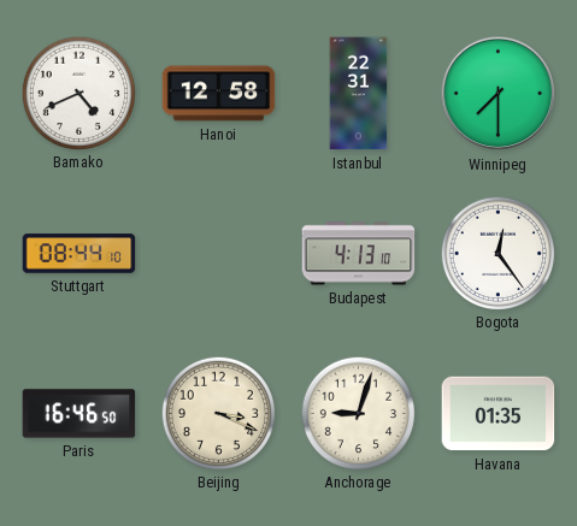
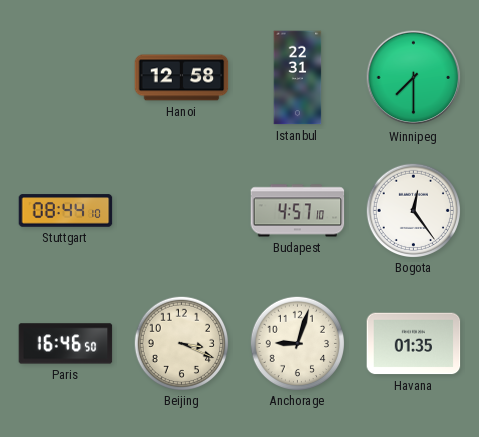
Bamako: 4:41 -> none
Budapest: 4:13 -> 4:57
